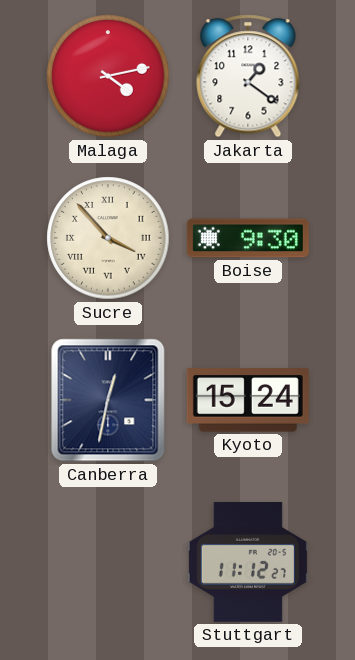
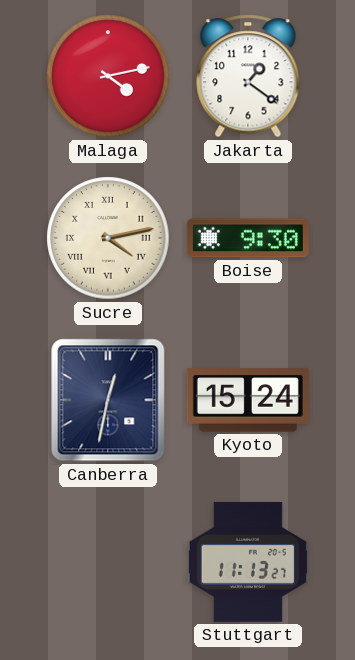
Sucre: 3:53 -> 4:13
Stuttgart: 11:12 -> 11:13
